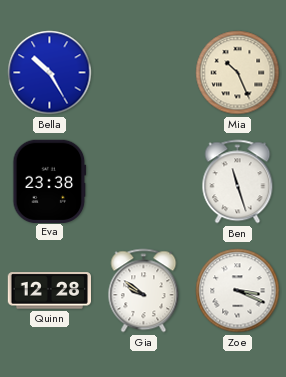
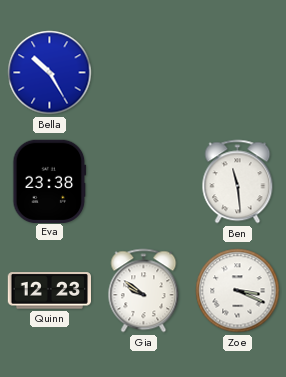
Mia: 10:26 -> none
Ben: 11:27 -> 11:29
Quinn: 12:28 -> 12:23
